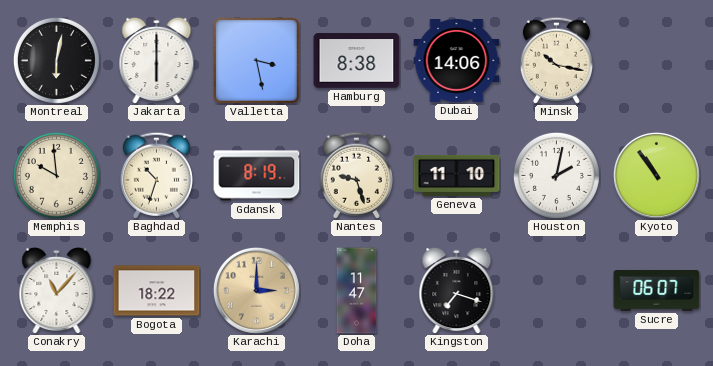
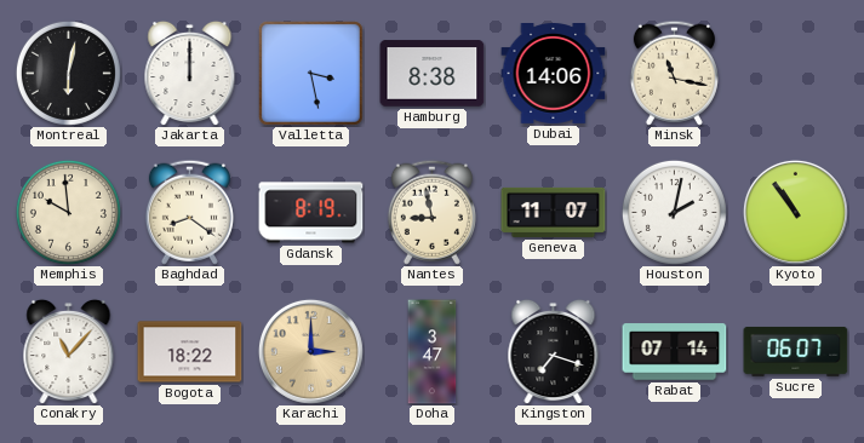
Jakarta: 6:00 -> 12:00
Minsk: 10:17 -> 11:17
Baghdad: 10:33 -> 8:21
Nantes: 9:27 -> 8:58
Geneva: 11:10 -> 11:07
Doha: 11:47 -> 3:47
Rabat: none -> 07:14
